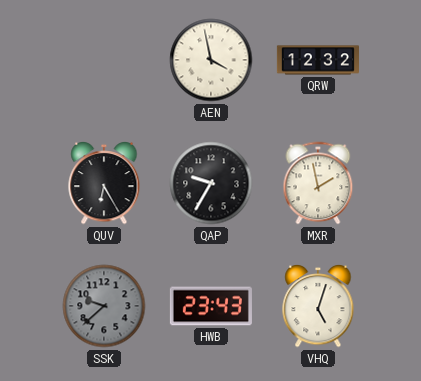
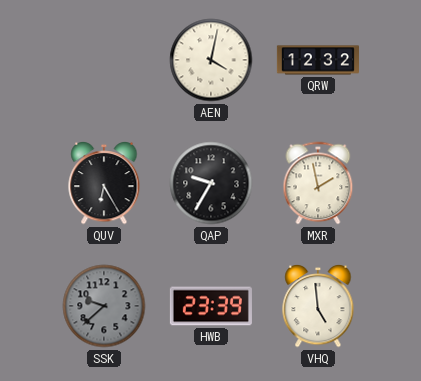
AEN: 3:58 -> 4:02
HWB: 23:43 -> 23:39
VHQ: 5:03 -> 4:59
